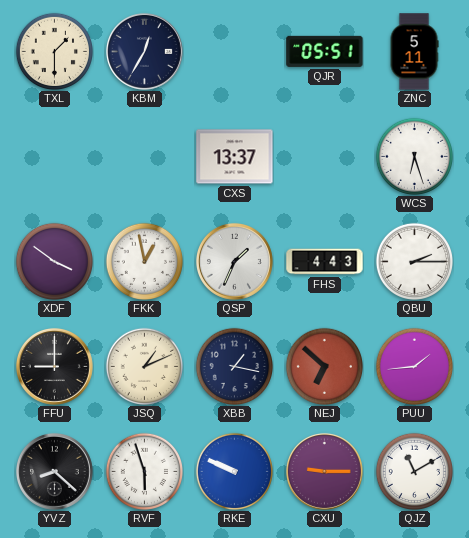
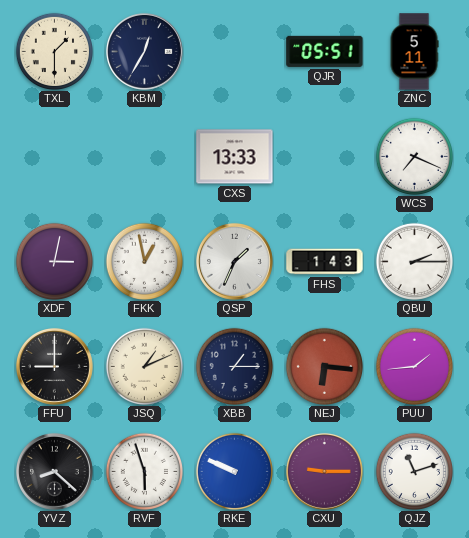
CXS: 13:37 -> 13:33
WCS: 6:27 -> 7:19
XDF: 3:51 -> 3:02
FHS: 4:43 -> 1:43
XBB: 1:17 -> 1:15
NEJ: 6:52 -> 6:16
QJZ: 11:10 -> 11:12
